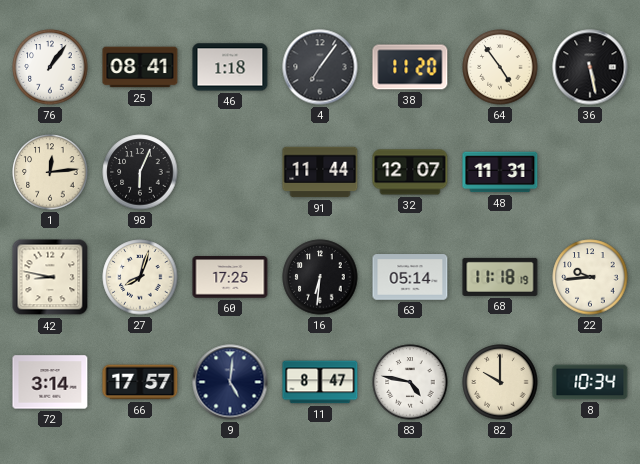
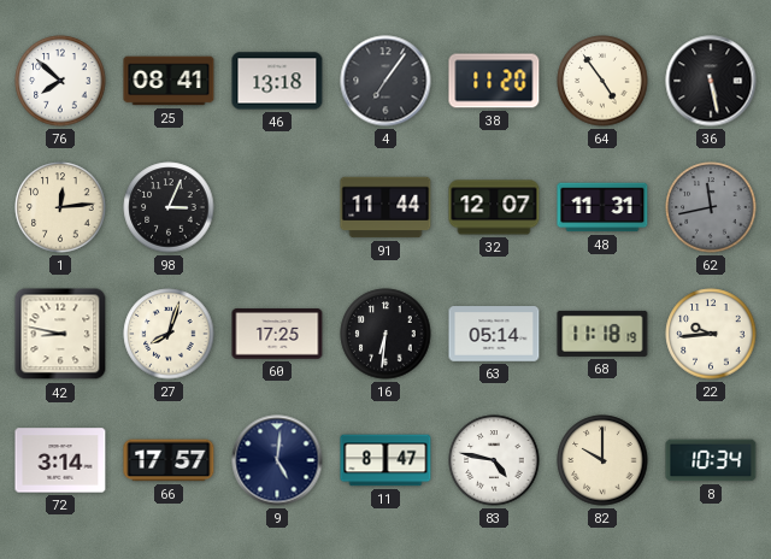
76: 1:06 -> 7:52
46: 1:18 -> 13:18
98: 6:04 -> 3:04
62: none -> 11:43
